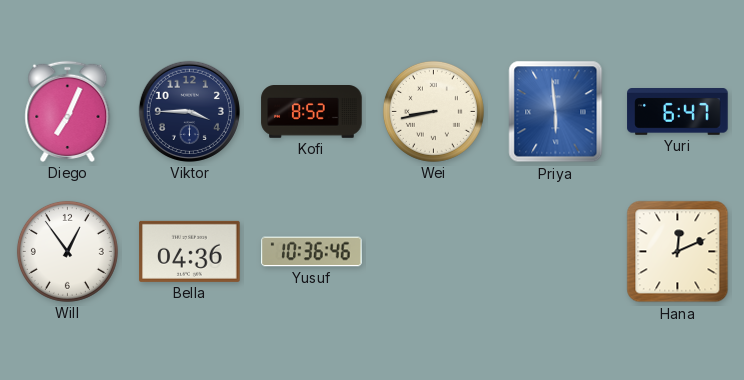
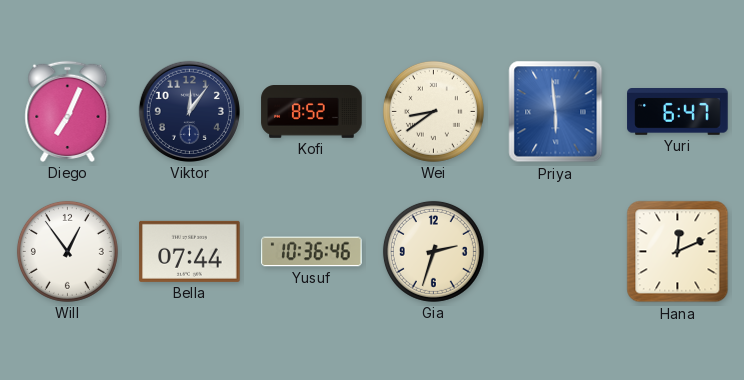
Viktor: 3:45 -> 12:06
Wei: 8:43 -> 8:39
Bella: 04:36 -> 07:44
Gia: none -> 2:33
